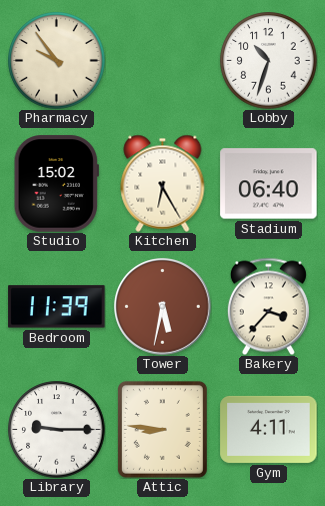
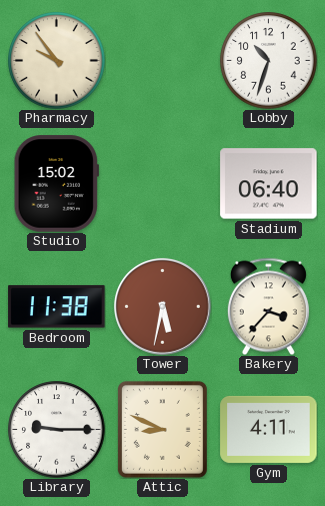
Kitchen: 6:25 -> none
Bedroom: 11:39 -> 11:38
Attic: 8:46 -> 8:49
